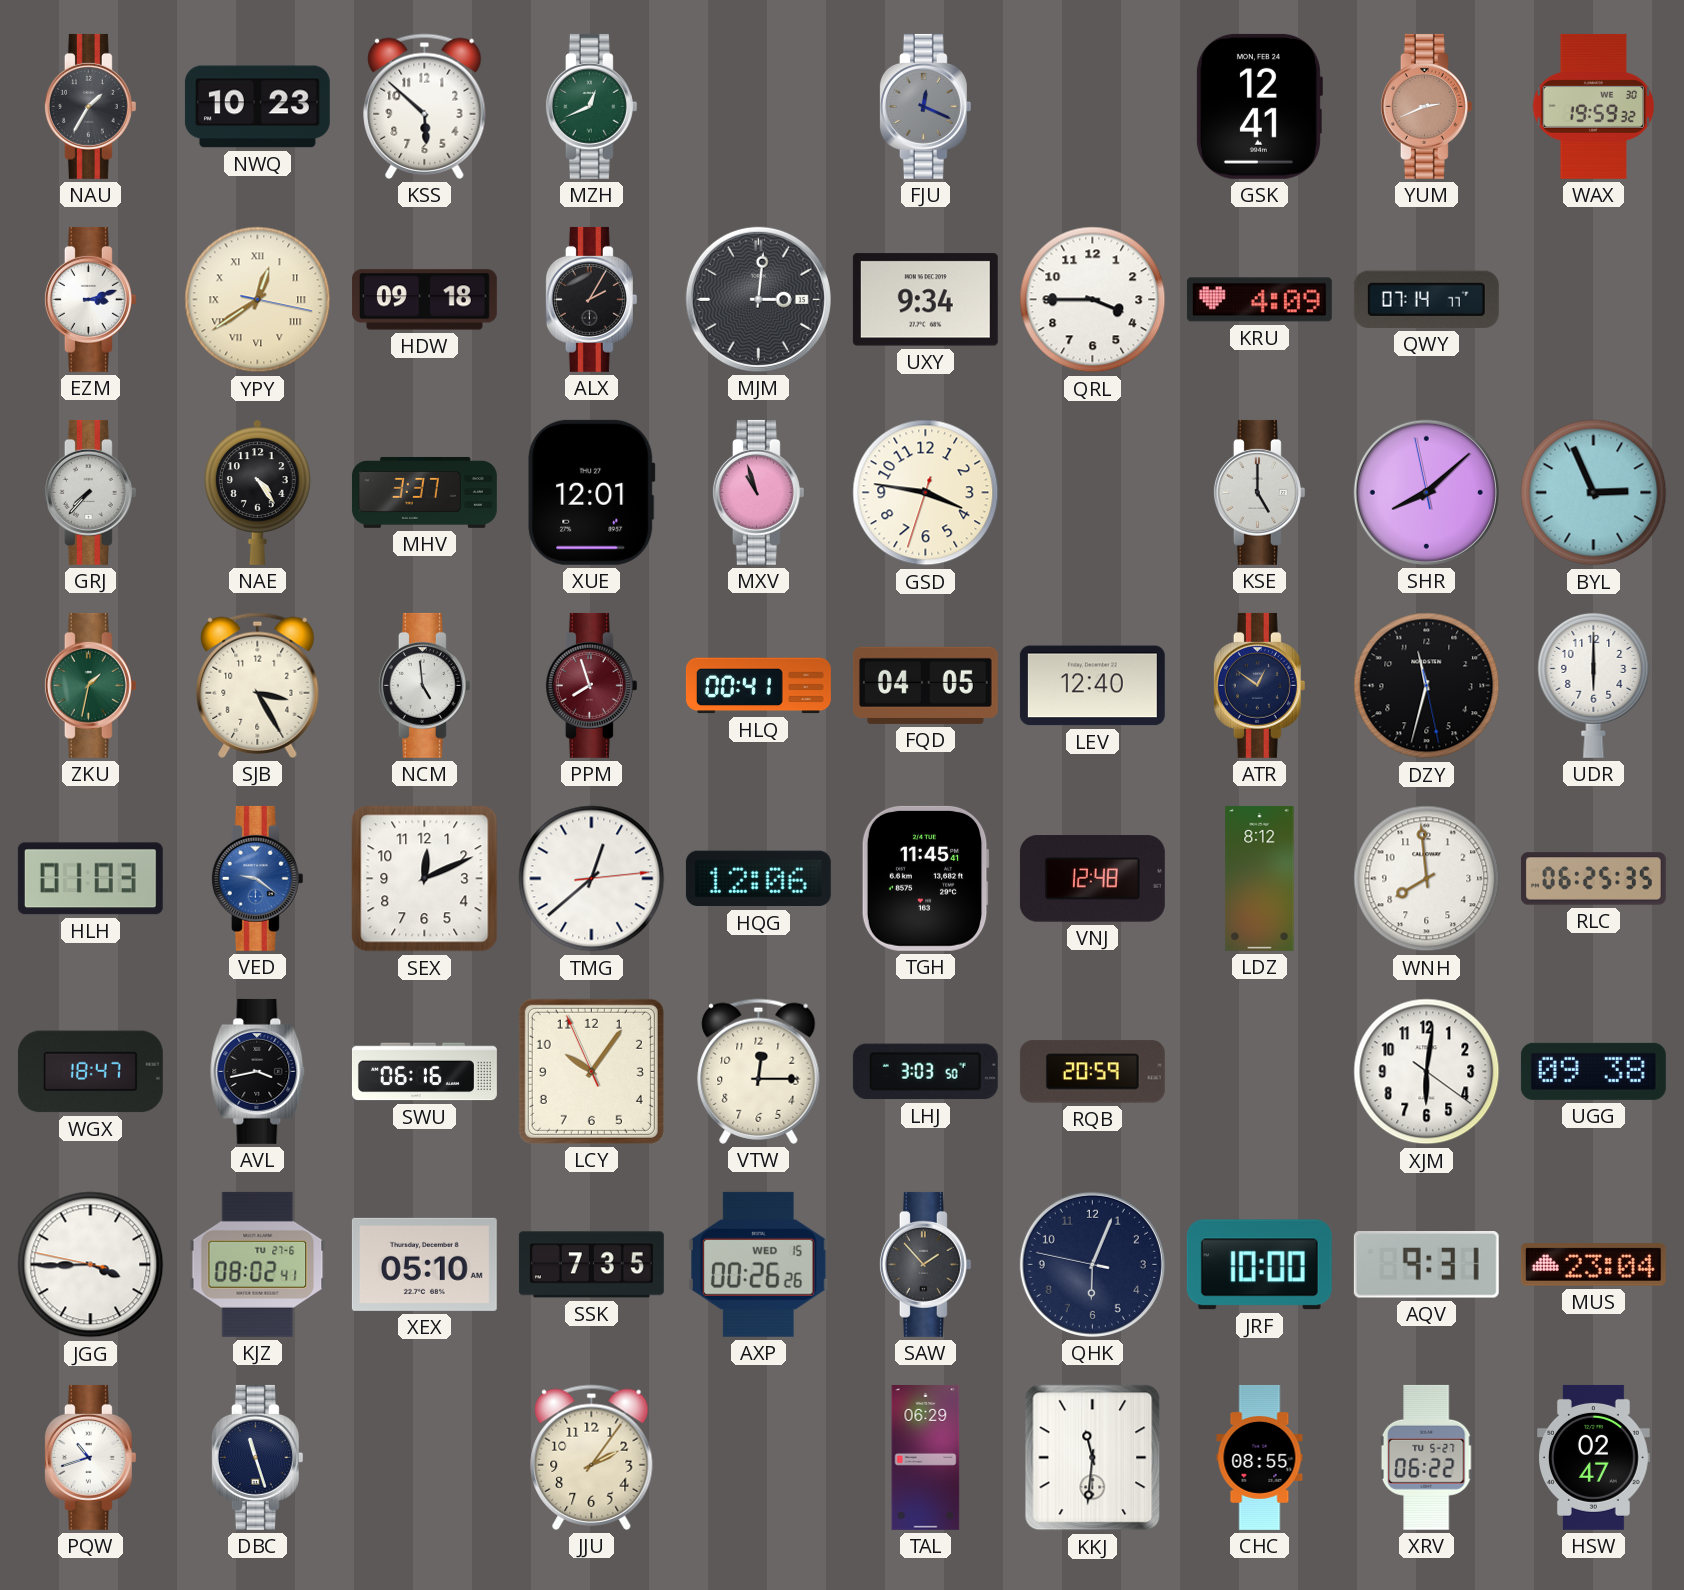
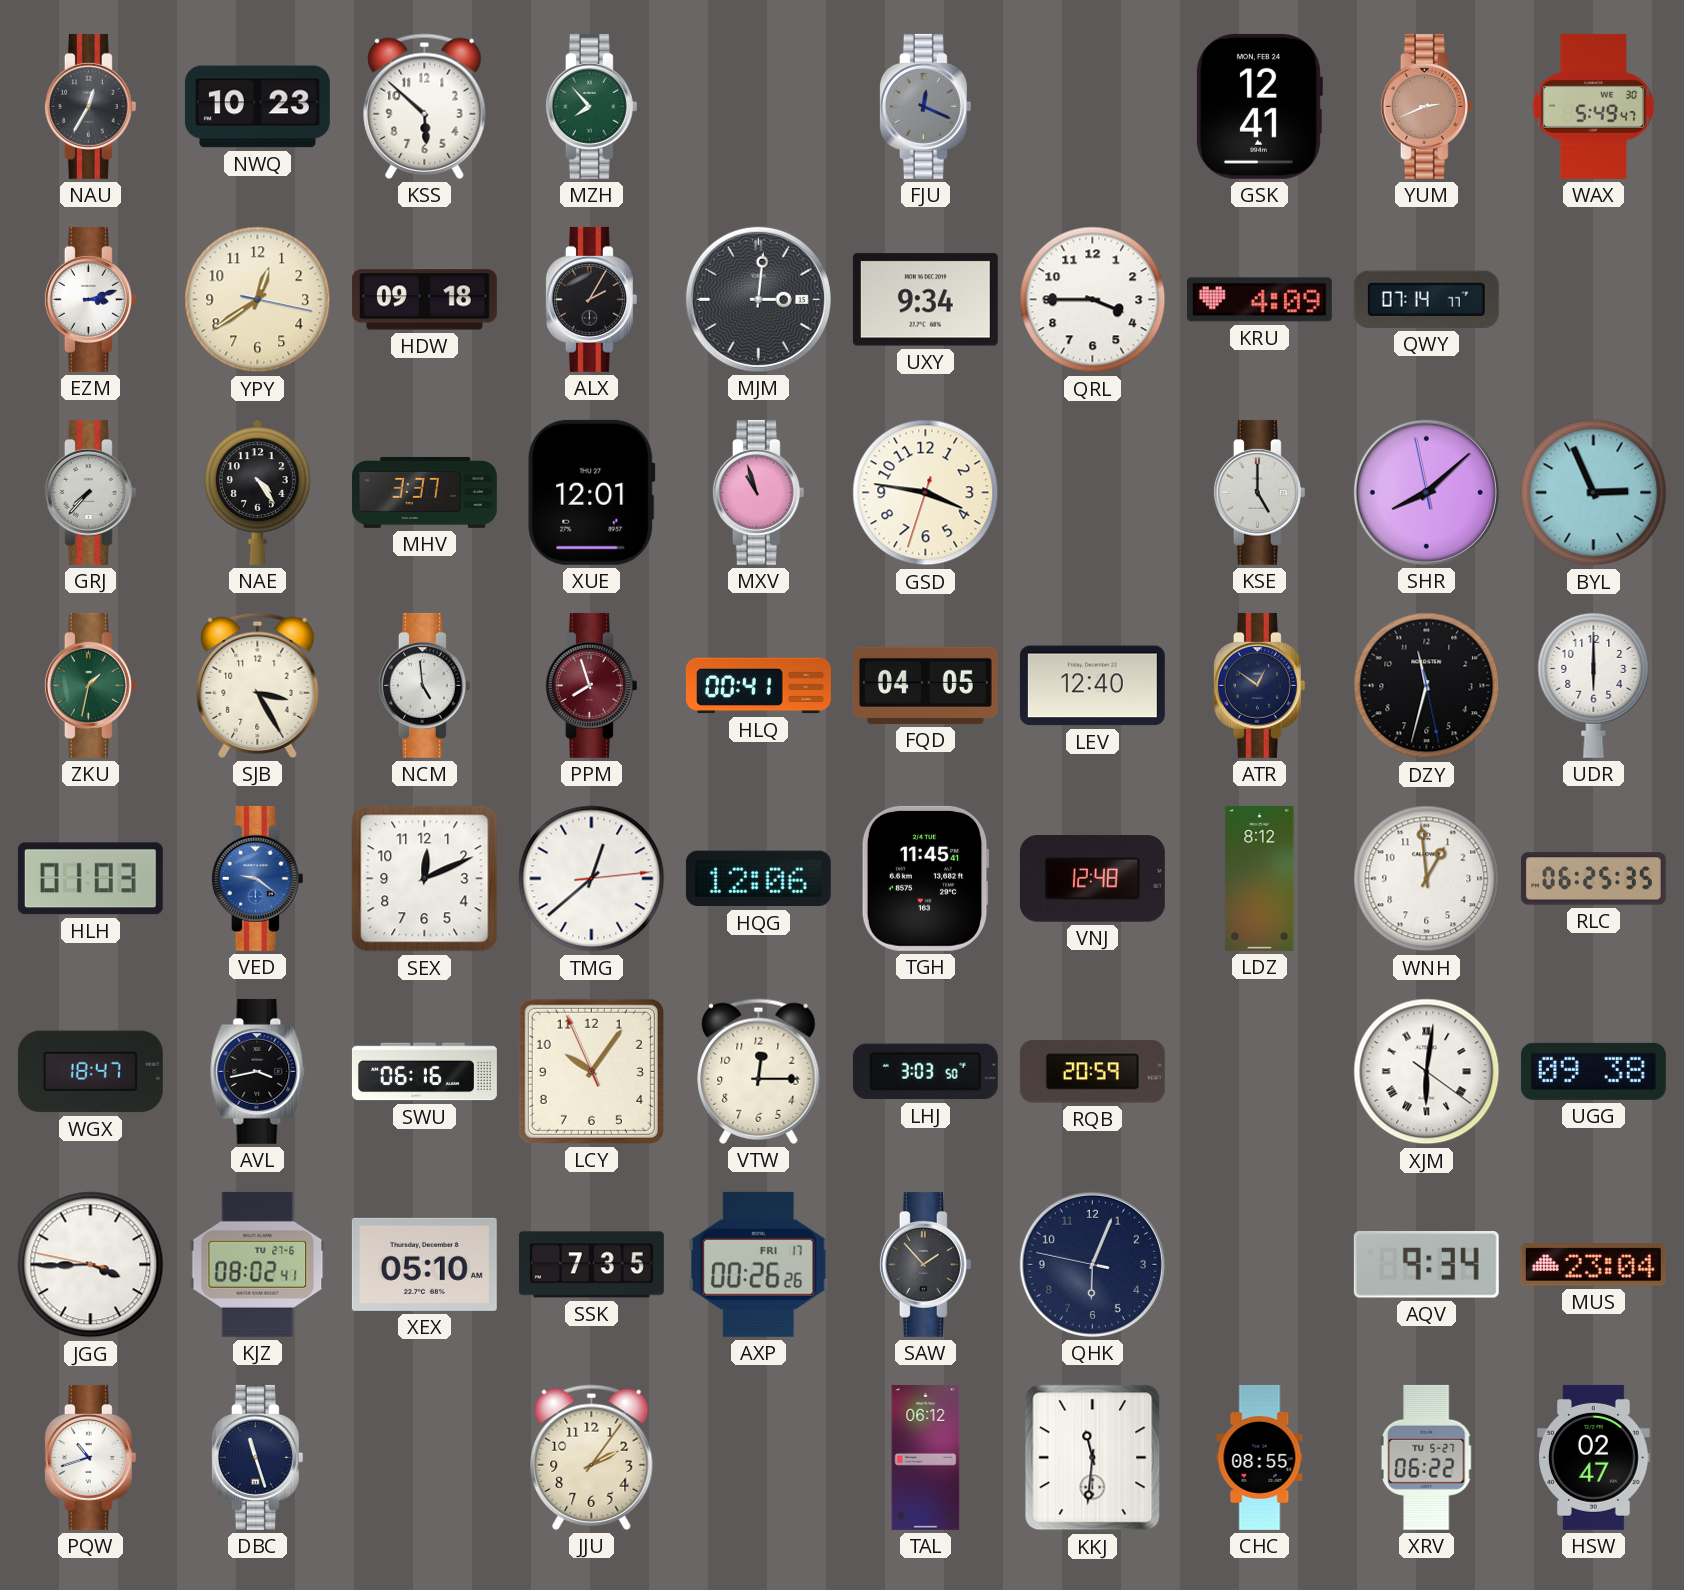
NAU: 1:35 -> 12:35
MZH: 12:41 -> 7:53
WAX: 19:59 -> 5:49
YPY numerals: Roman -> Arabic
WNH: 7:59 -> 12:59
XJM numerals: Arabic -> Roman
AXP date: WED 15 -> FRI 17
JRF: 10:00 -> none
AQV: 9:31 -> 9:34
TAL: 06:29 -> 06:12
